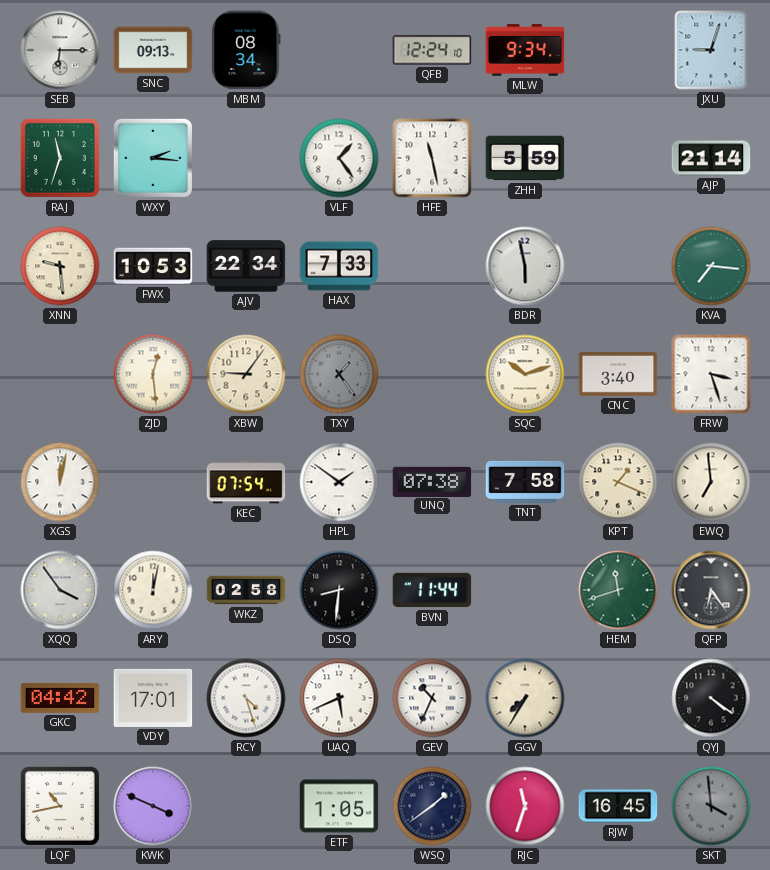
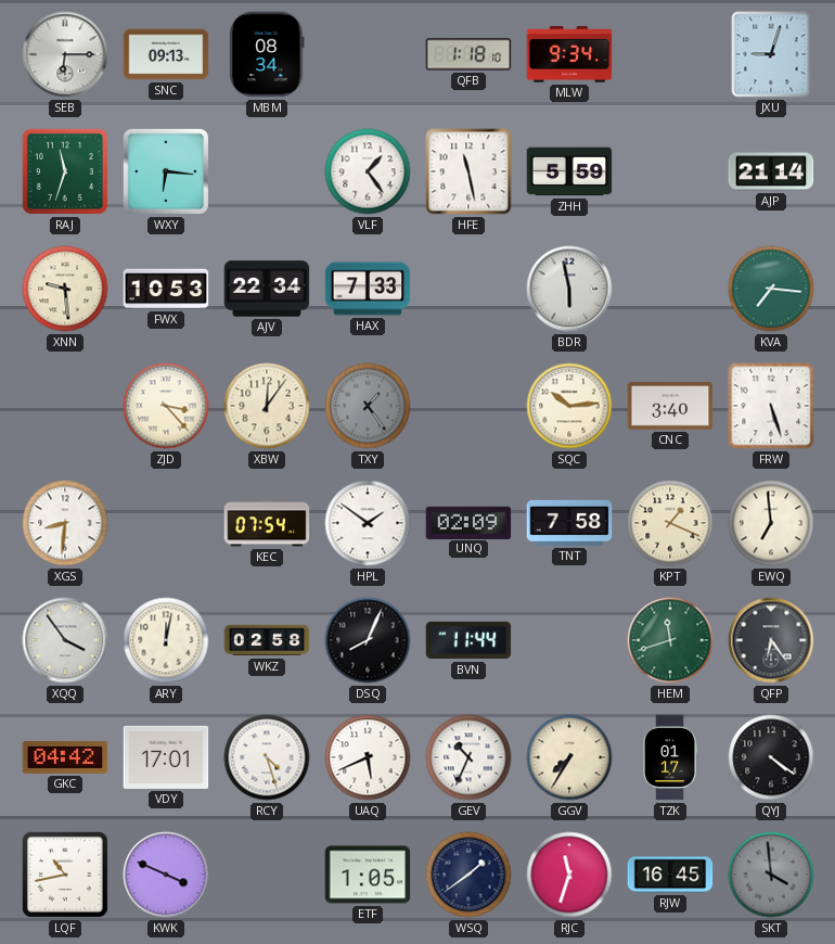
QFB: 12:24 -> 1:18
WXY: 2:16 -> 6:16
ZJD: 12:29 -> 3:23
XBW: 9:06 -> 12:06
SQC: 10:12 -> 10:14
FRW: 3:27 -> 5:27
XGS: 12:02 -> 8:31
UNQ: 07:38 -> 02:09
DSQ: 8:31 -> 8:04
TZK: none -> 01:17
